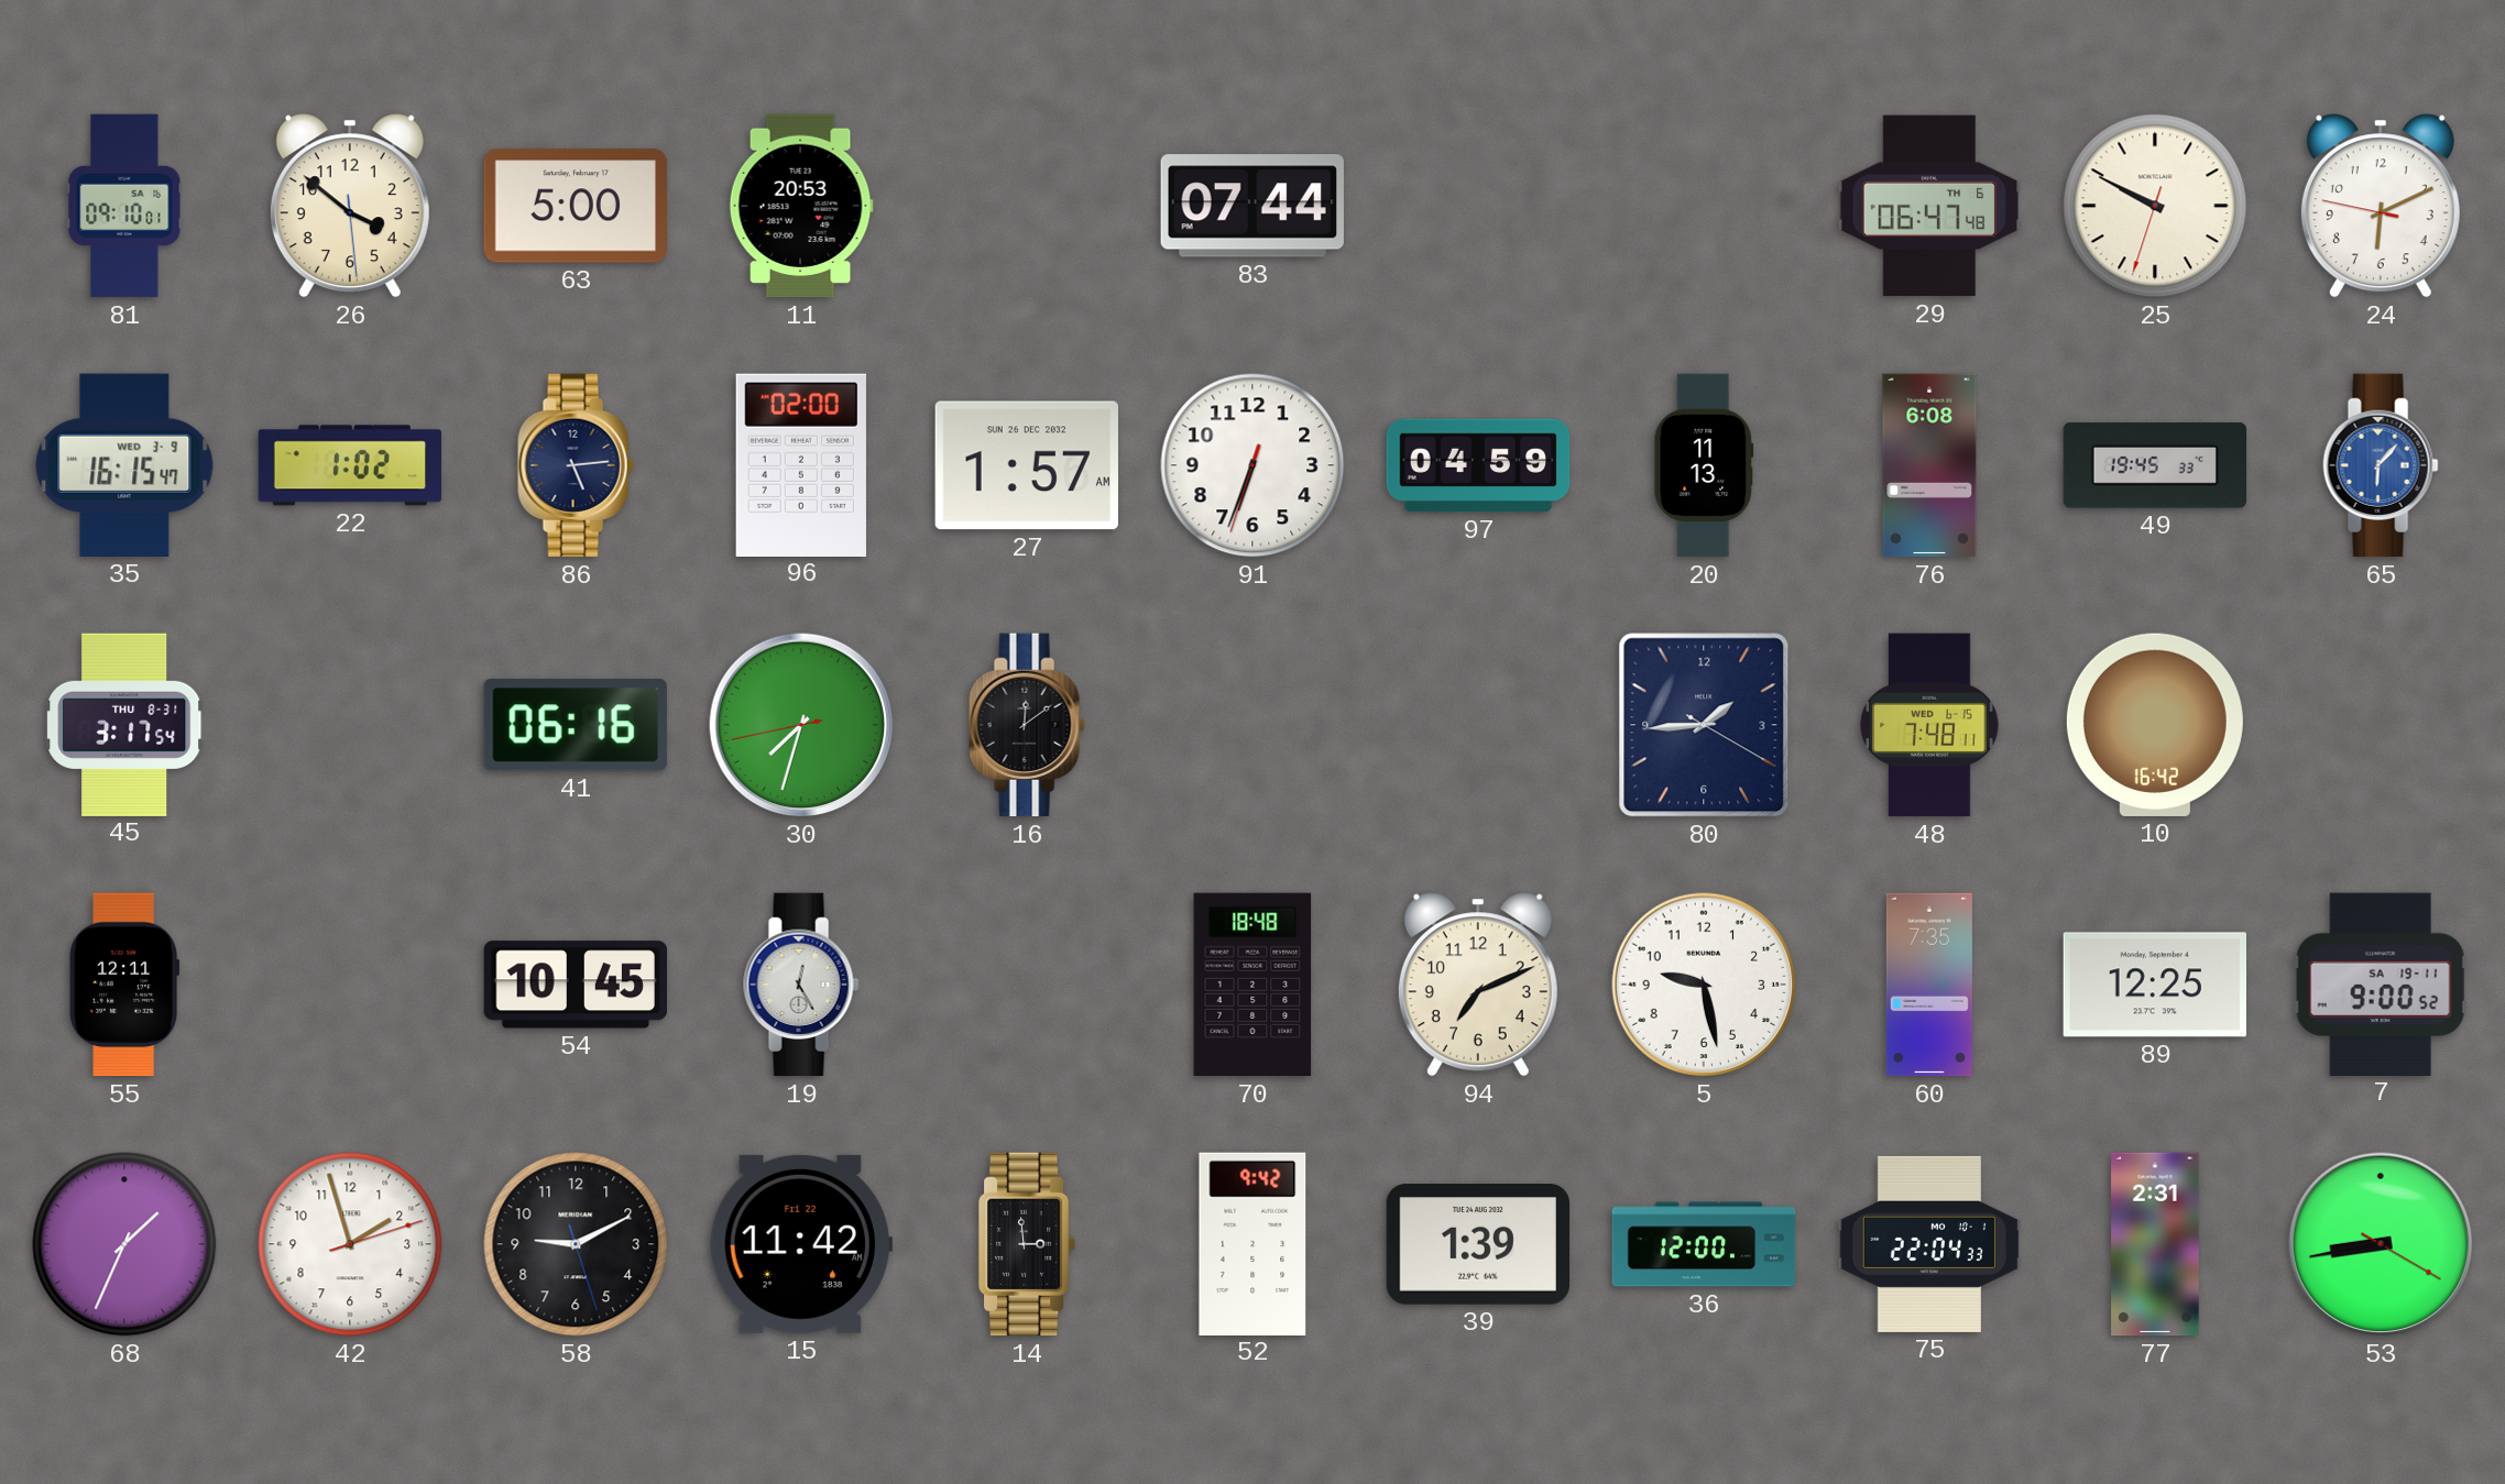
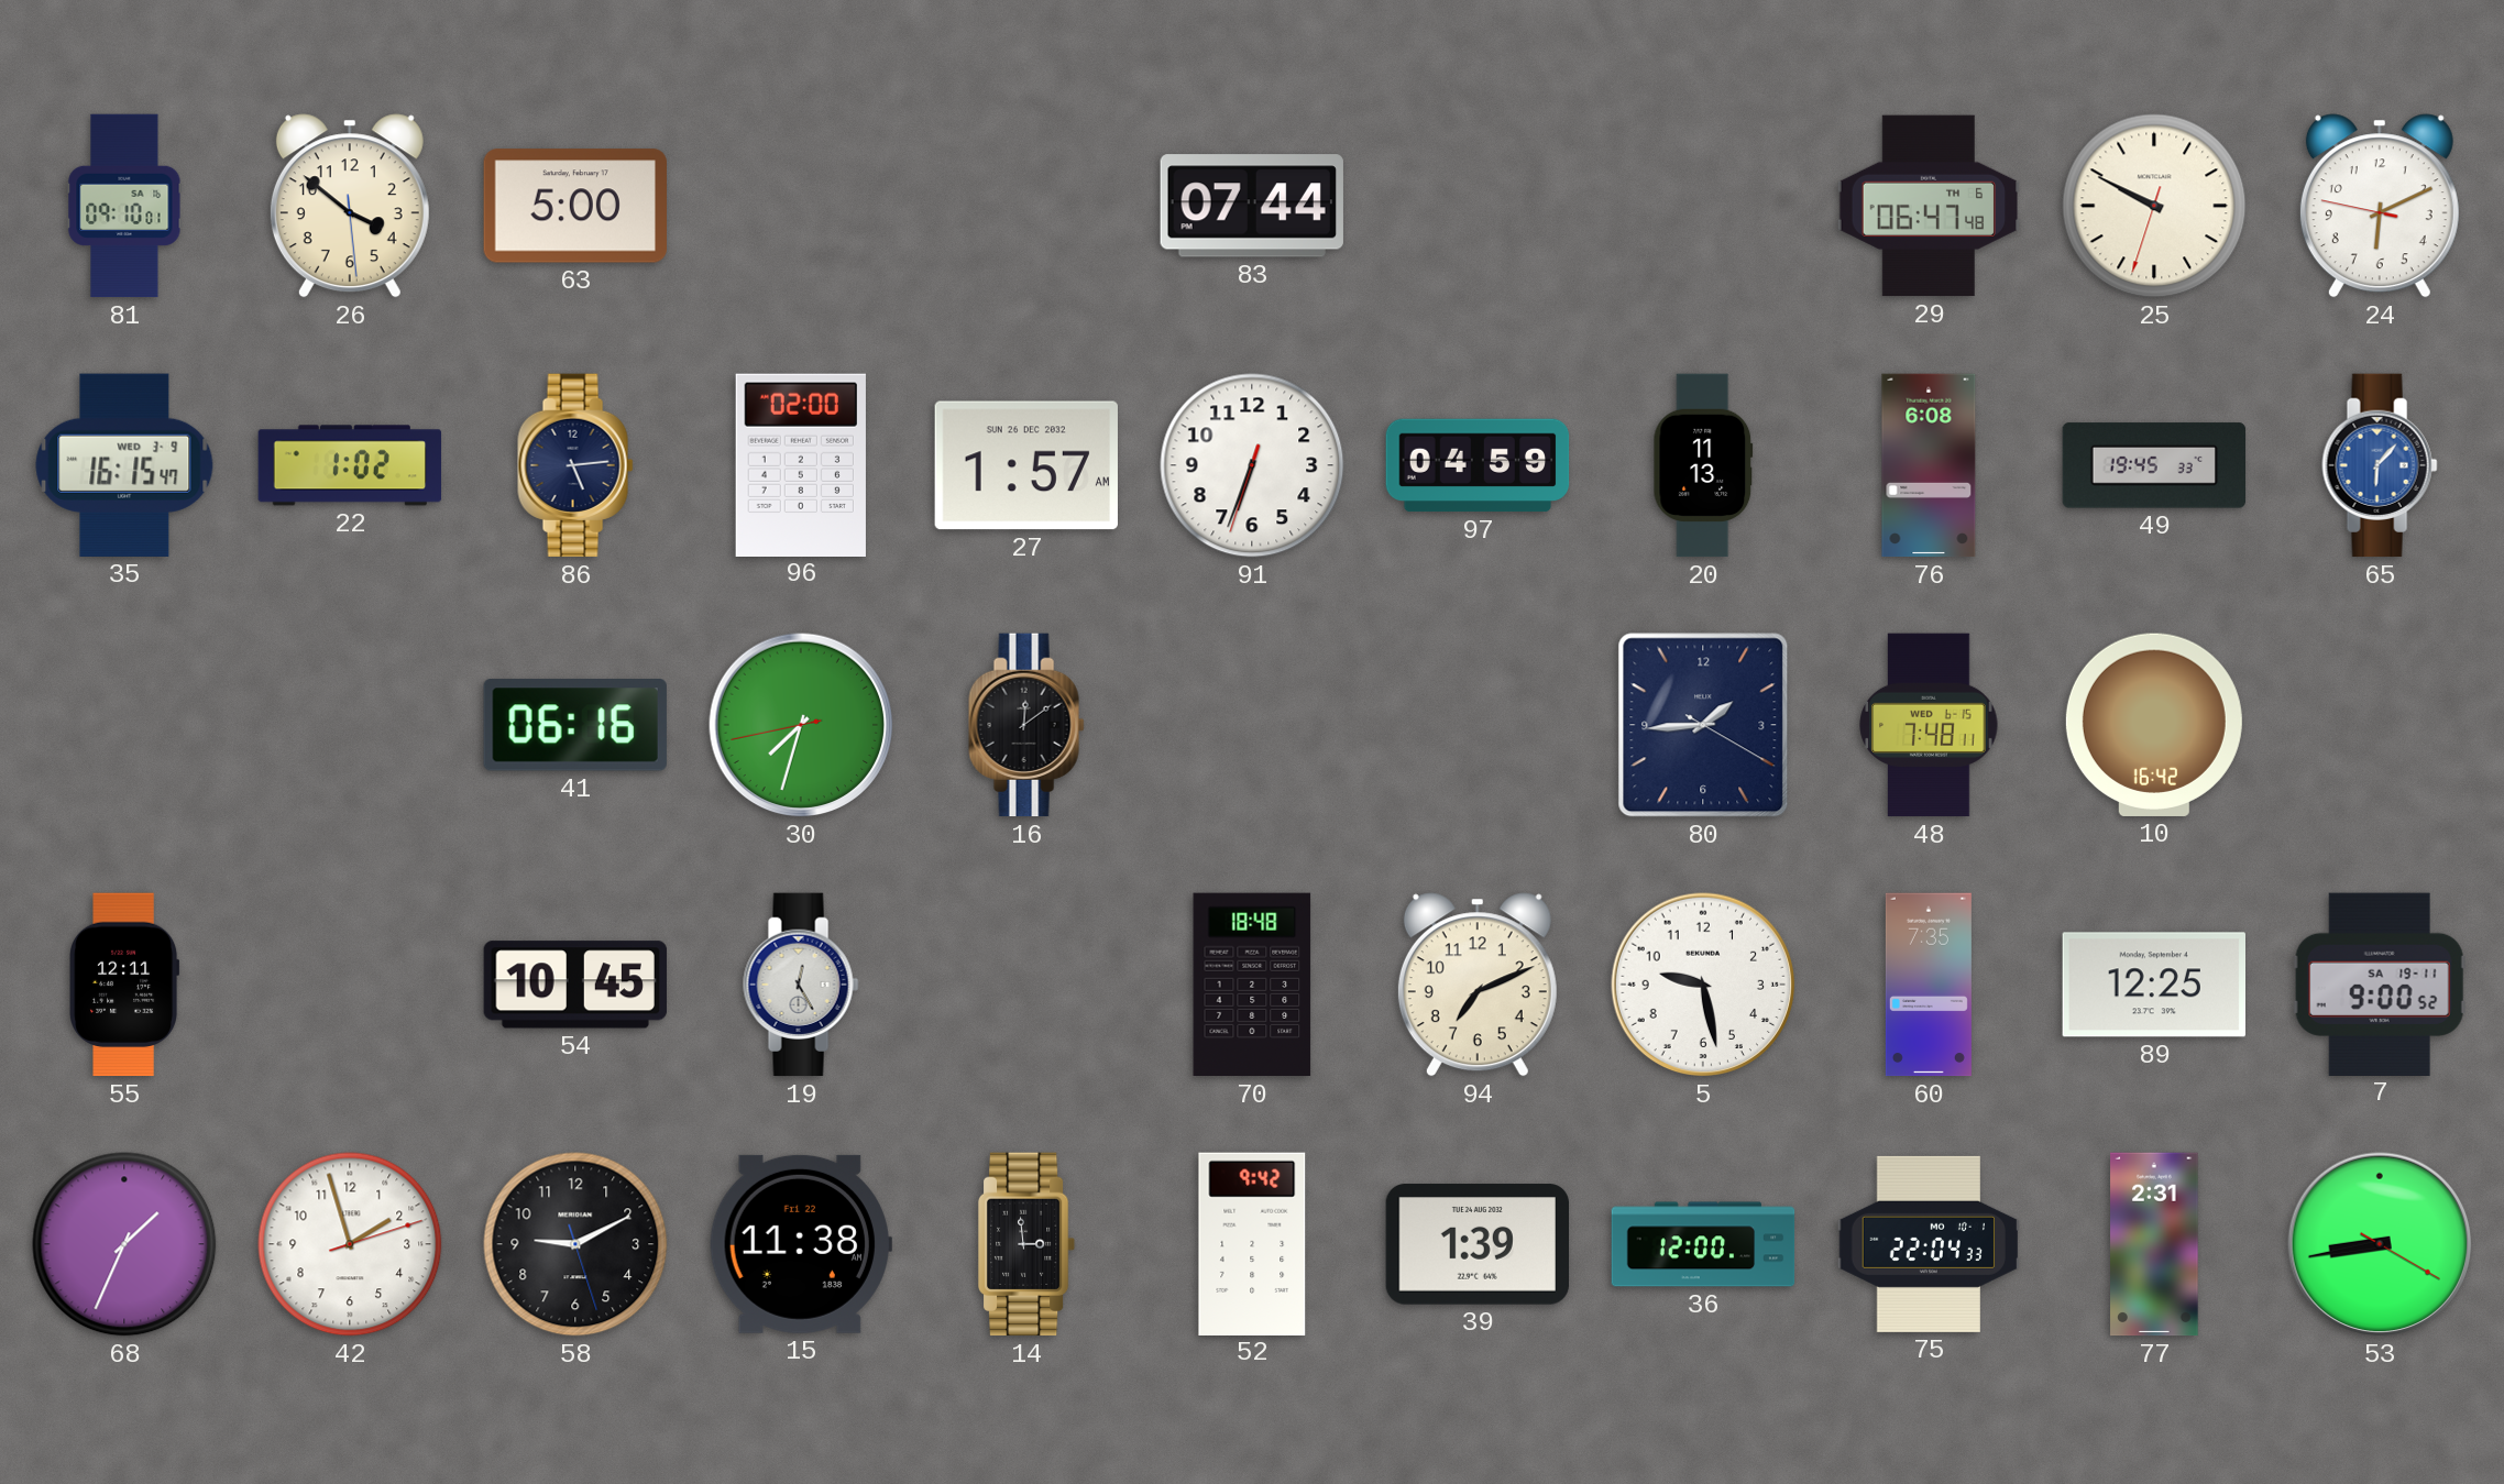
11: 20:53 -> none
45: 3:17 -> none
15: 11:42 -> 11:38
